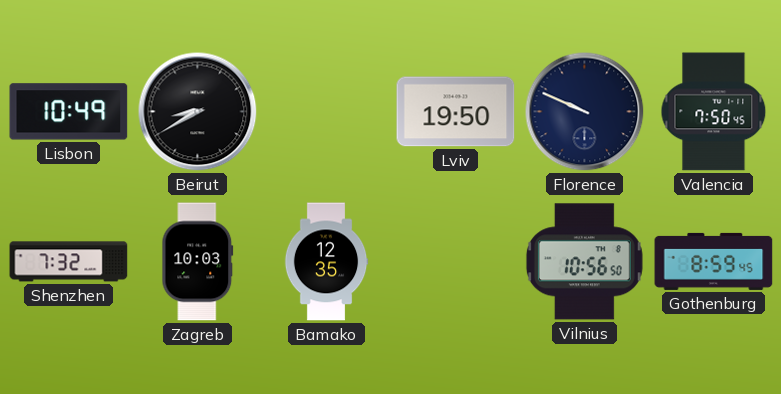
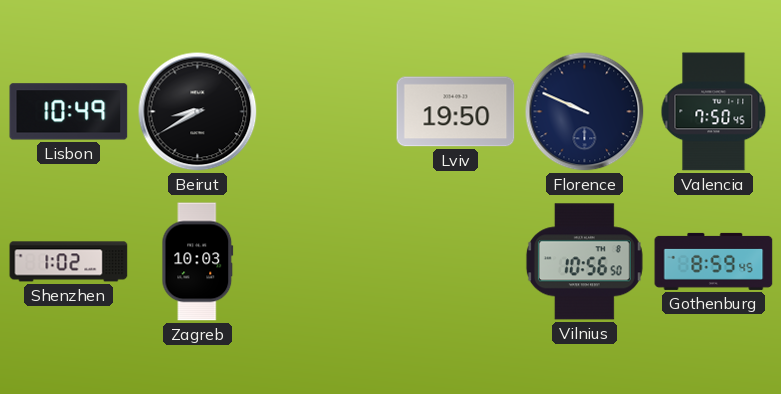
Shenzhen: 7:32 -> 1:02
Bamako: 12:35 -> none
